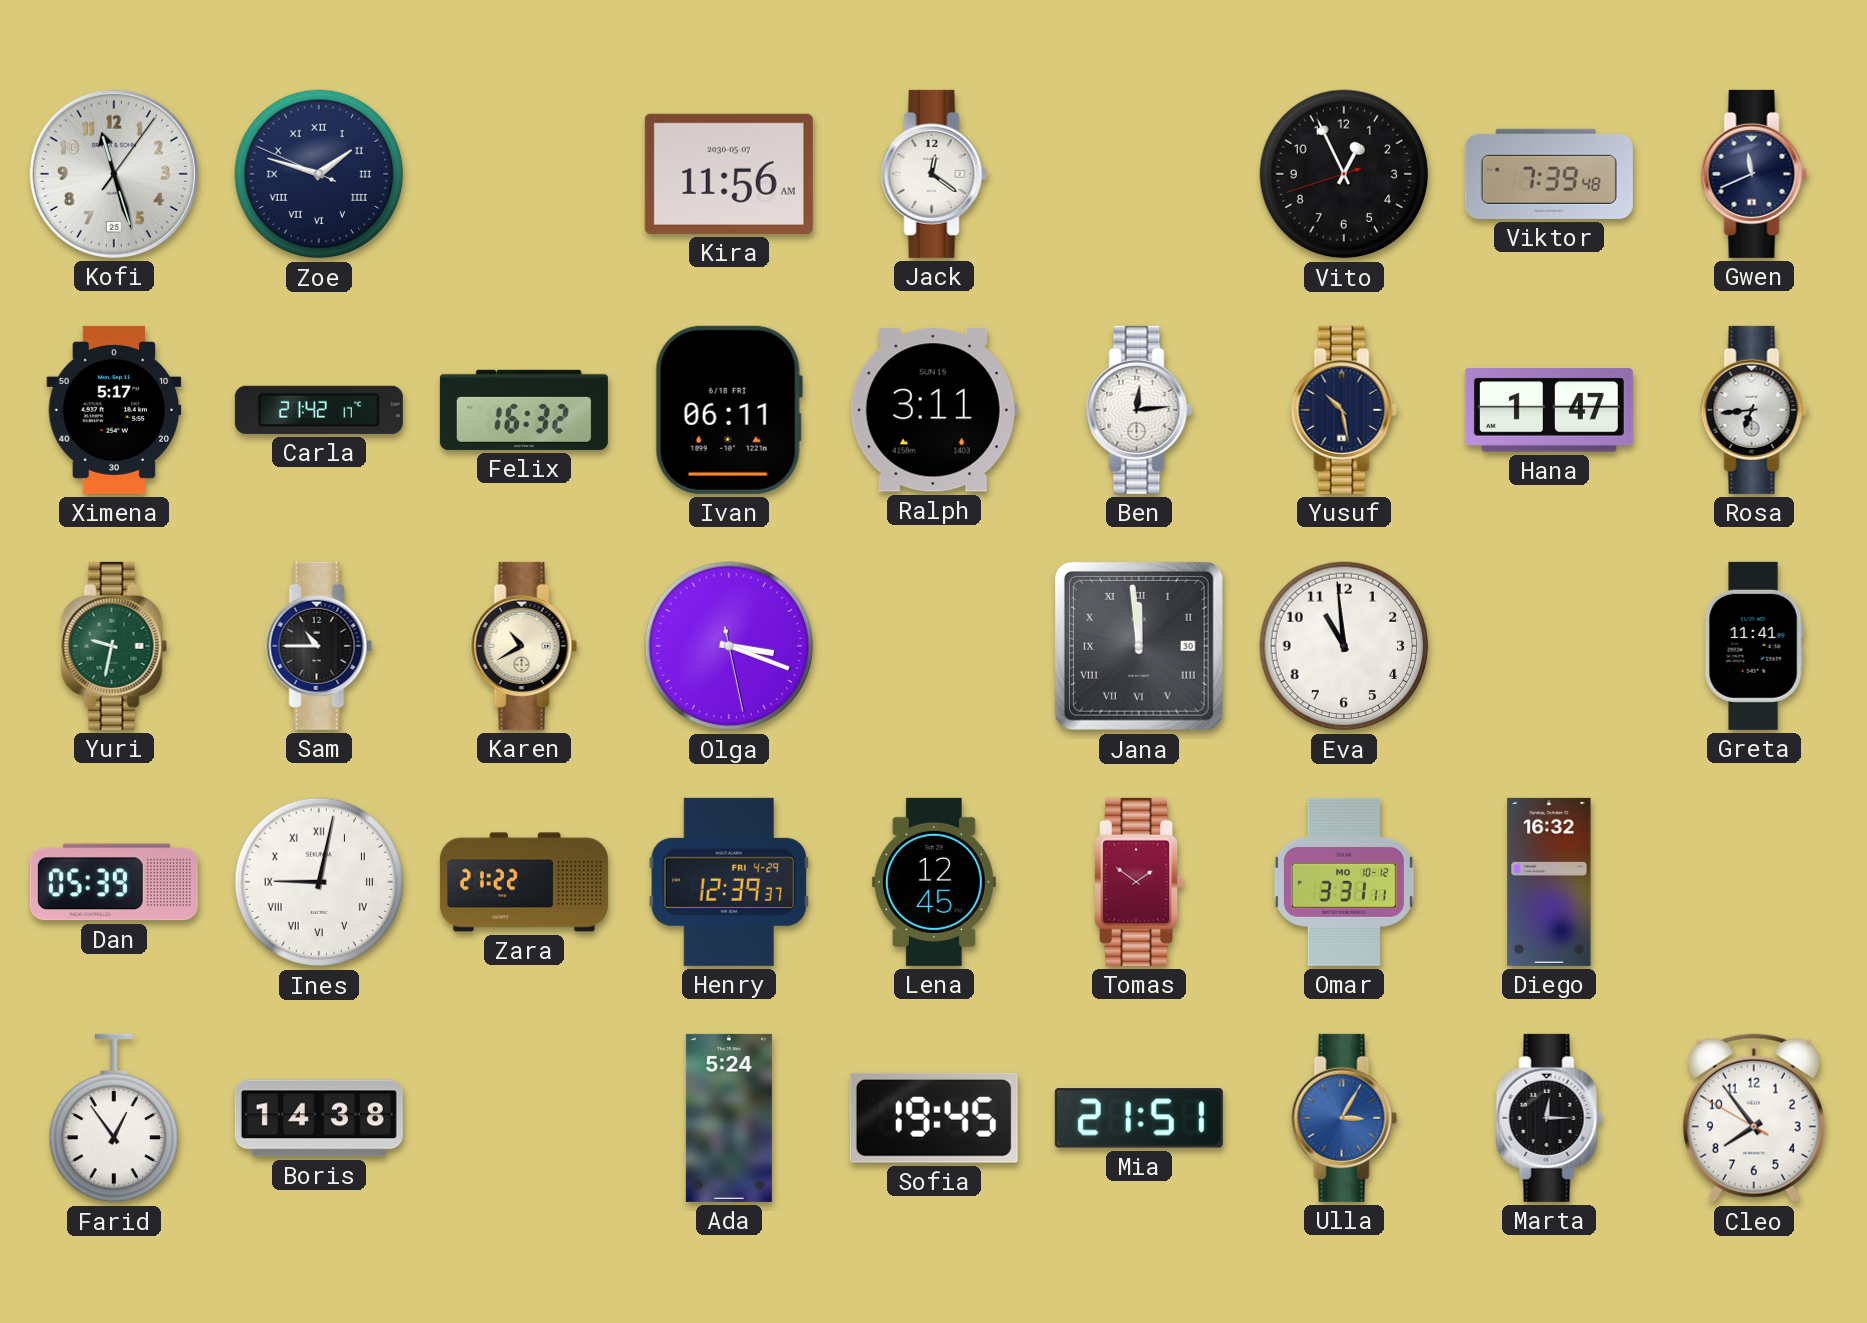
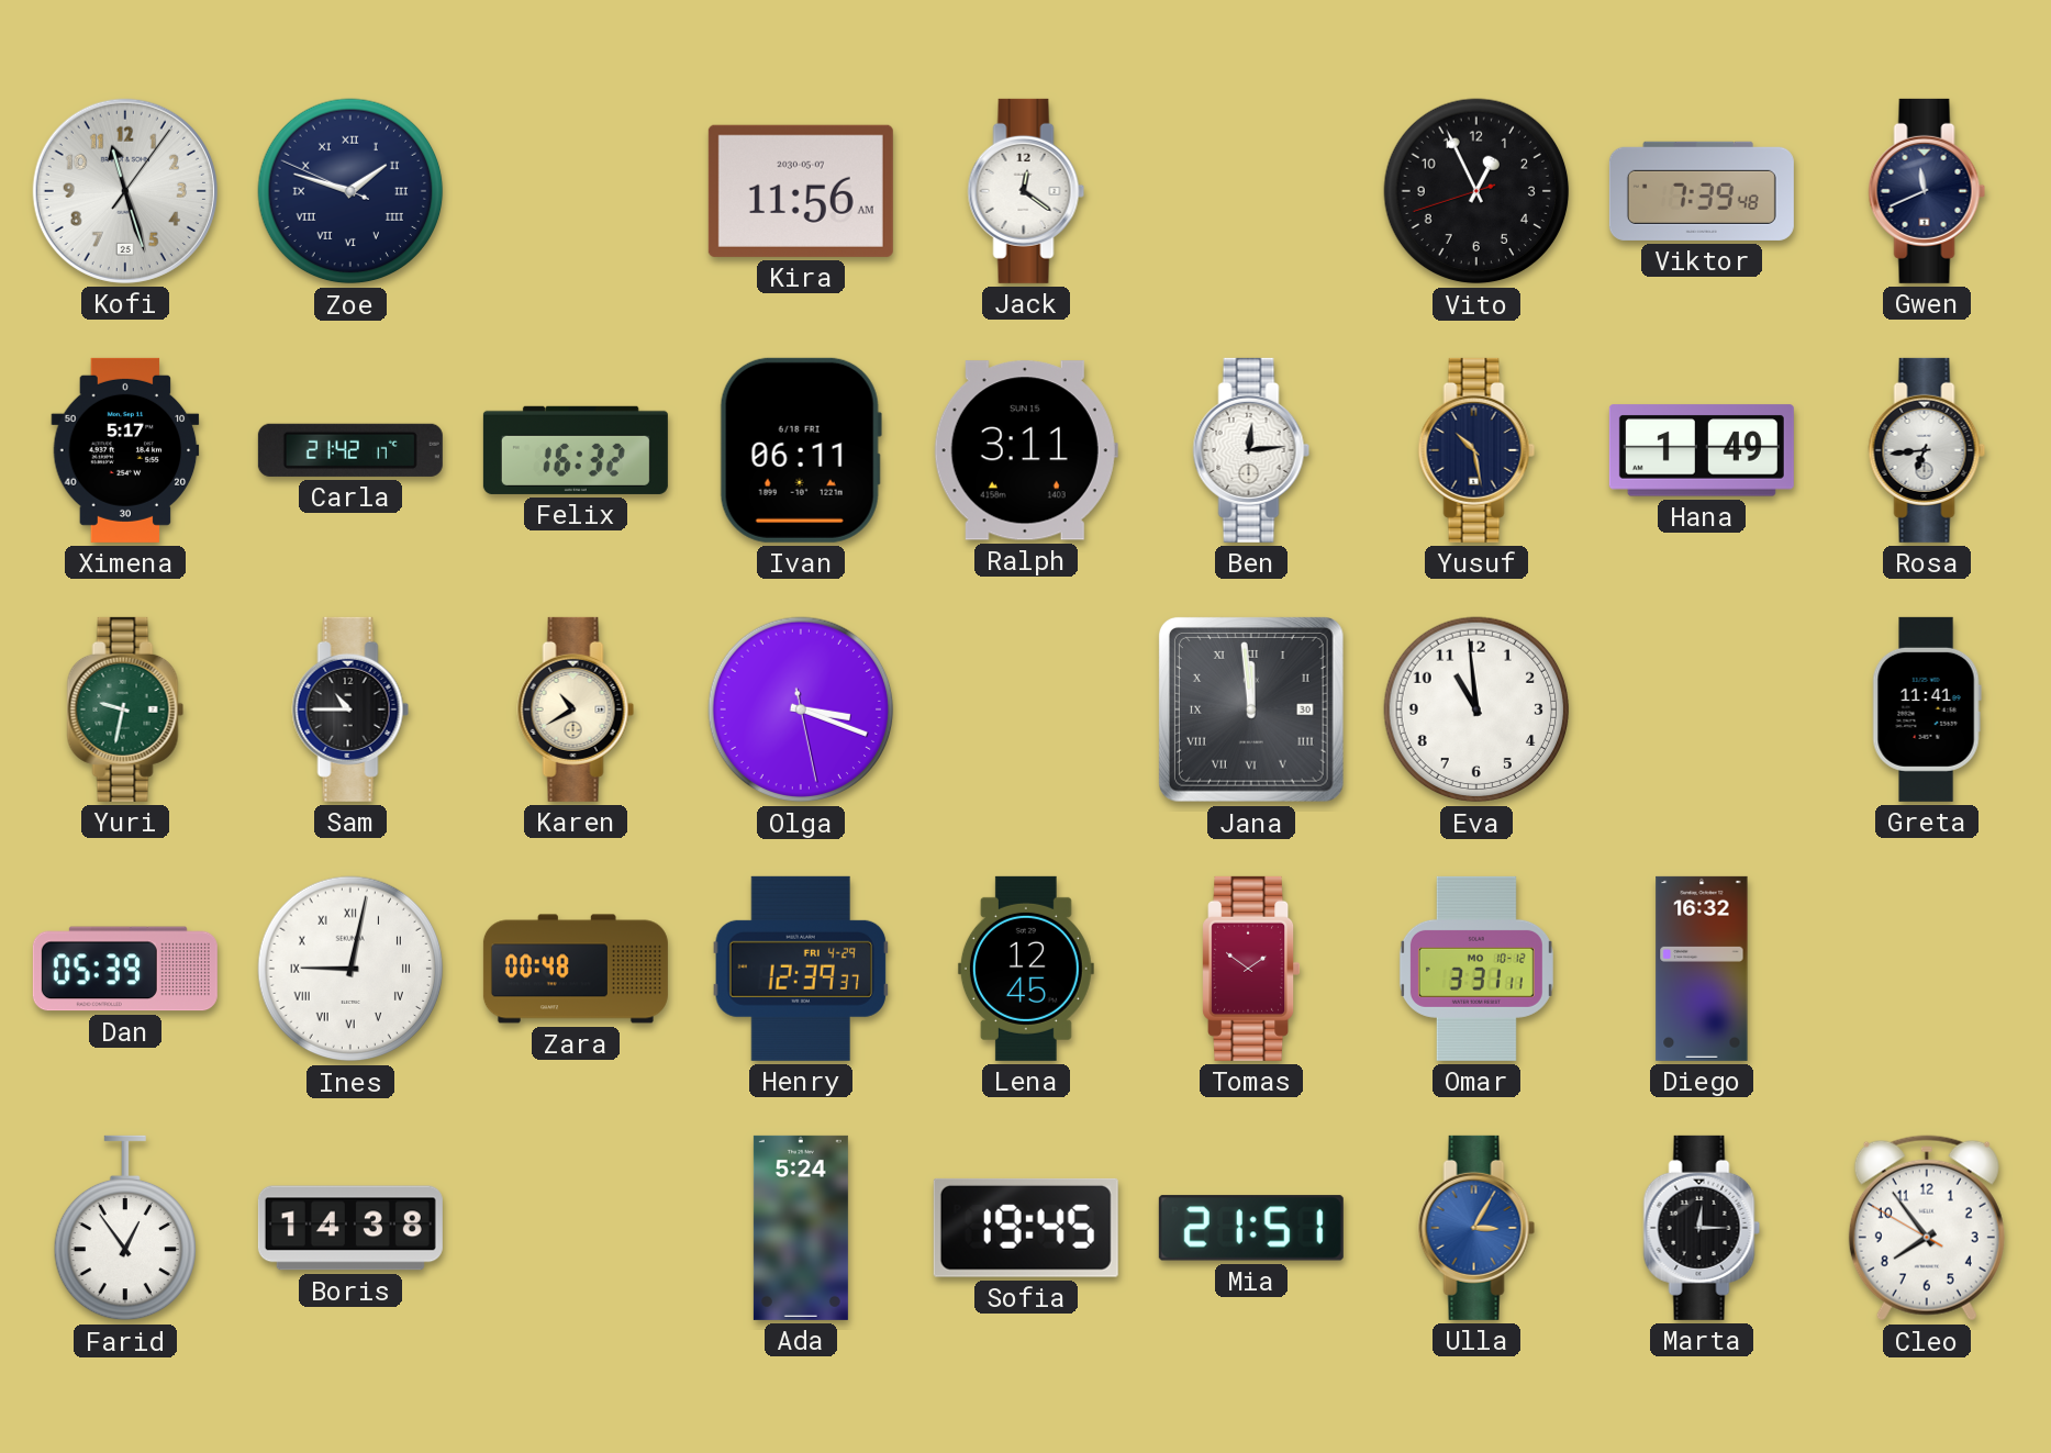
Hana: 1:47 -> 1:49
Zara: 21:22 -> 00:48
